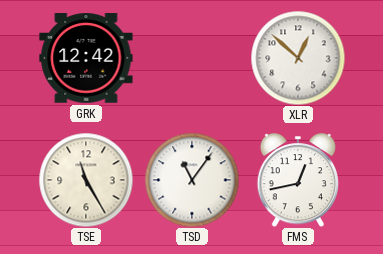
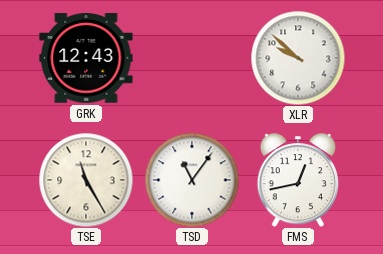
GRK: 12:42 -> 12:43
XLR: 12:52 -> 9:52
